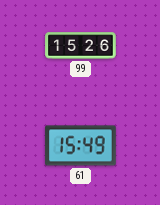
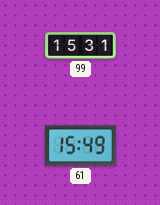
99: 15:26 -> 15:31
